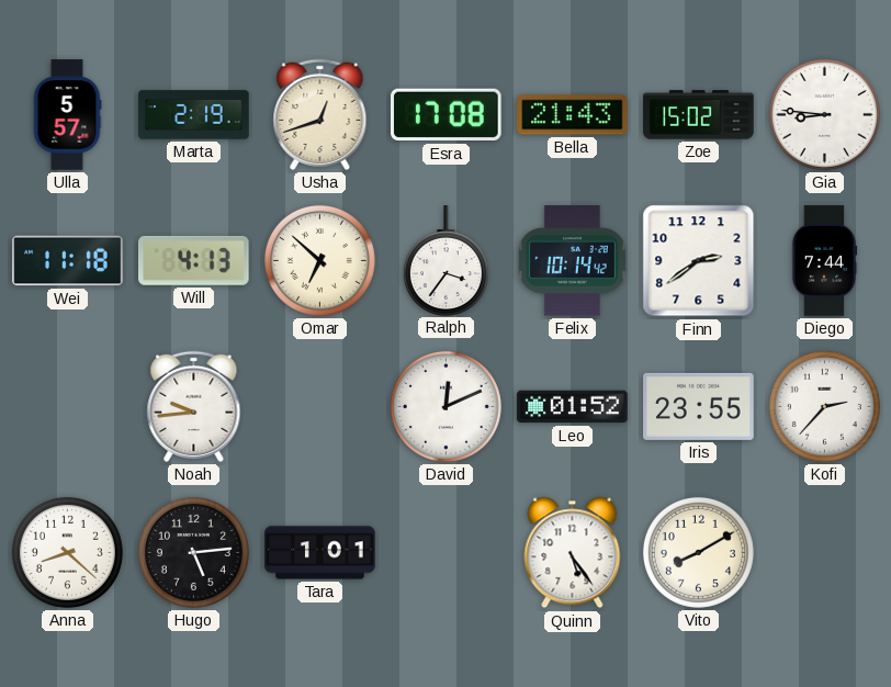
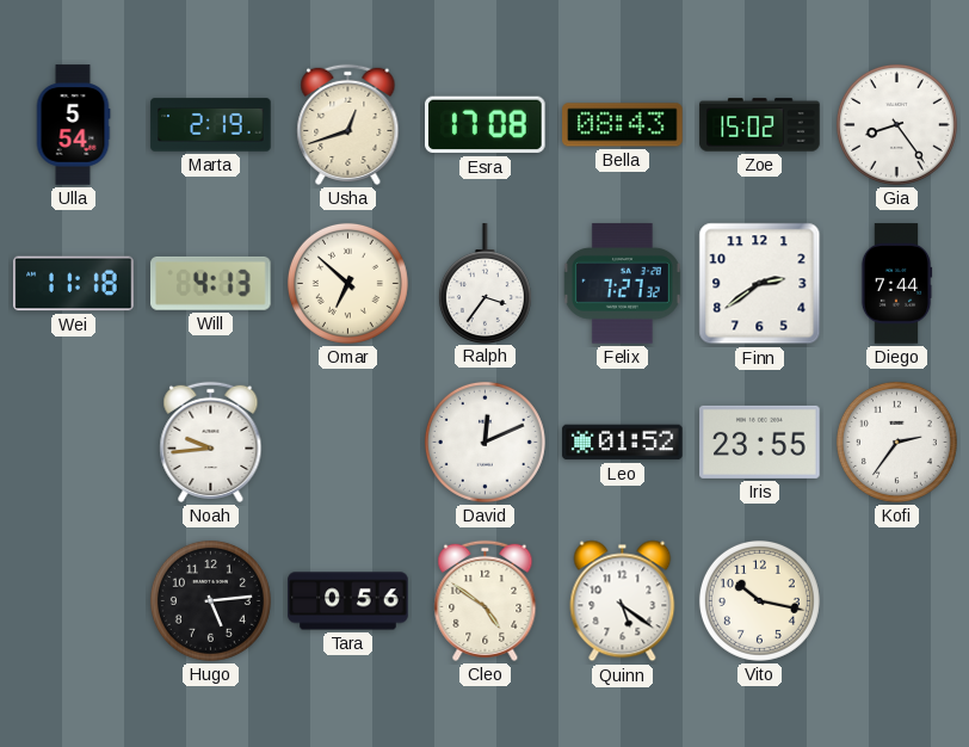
Ulla: 5:57 -> 5:54
Bella: 21:43 -> 08:43
Gia: 8:46 -> 8:24
Felix: 10:14 -> 7:27
Kofi: 2:37 -> 2:36
Anna: 8:22 -> none
Tara: 1:01 -> 0:56
Cleo: none -> 4:51
Quinn: 5:24 -> 5:21
Vito: 8:10 -> 10:17
